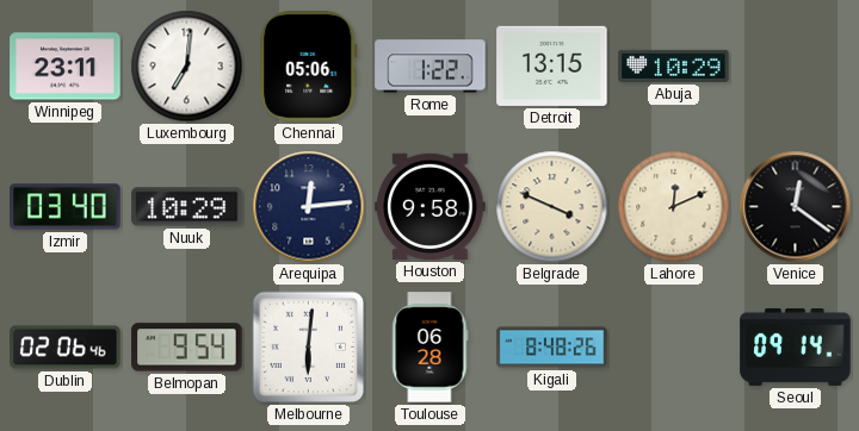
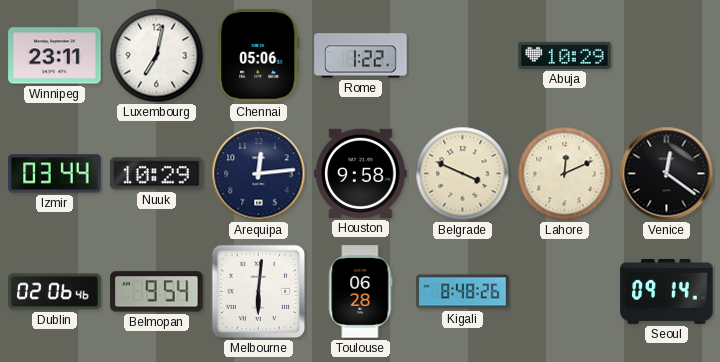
Luxembourg: 7:01 -> 7:02
Detroit: 13:15 -> none
Izmir: 03:40 -> 03:44
